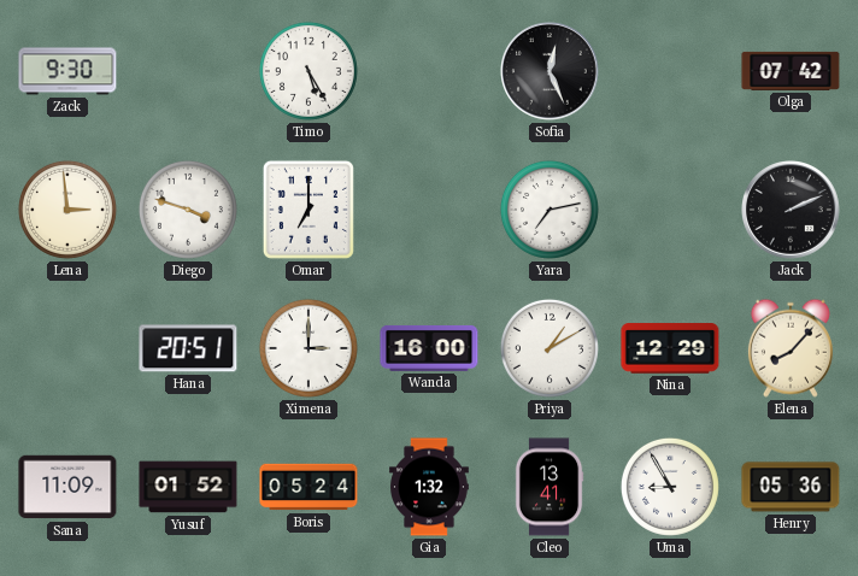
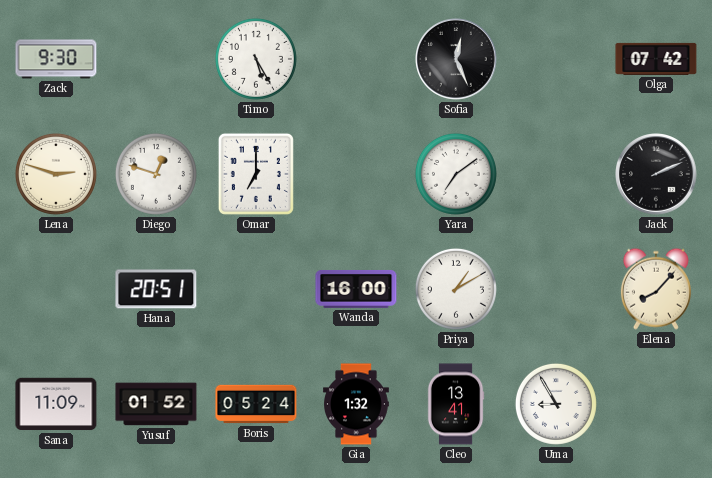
Lena: 2:59 -> 2:48
Diego: 3:48 -> 12:48
Yara: 7:13 -> 7:09
Ximena: 3:00 -> none
Nina: 12:29 -> none
Henry: 05:36 -> none
